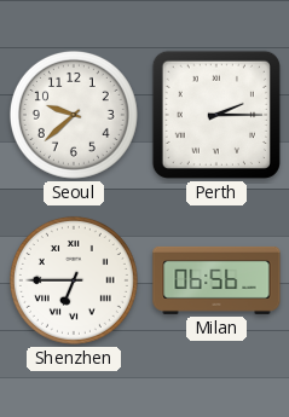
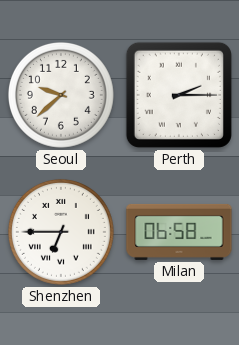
Milan: 06:56 -> 06:58
